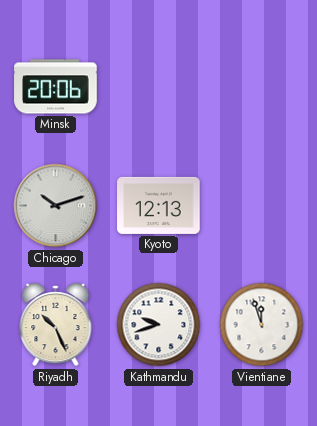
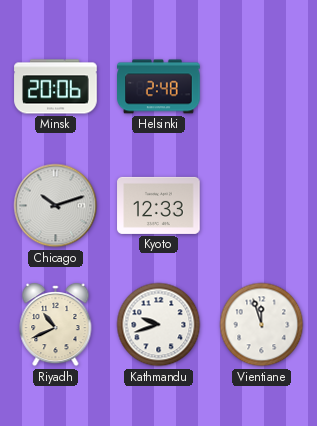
Helsinki: none -> 2:48
Kyoto: 12:13 -> 12:33
Riyadh: 10:26 -> 10:41
